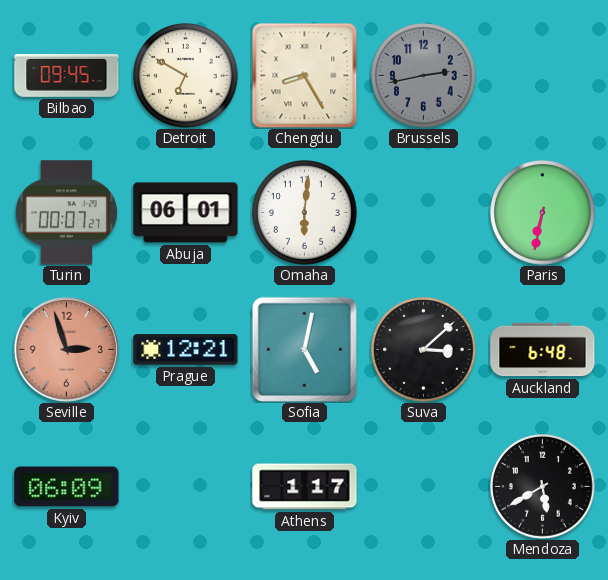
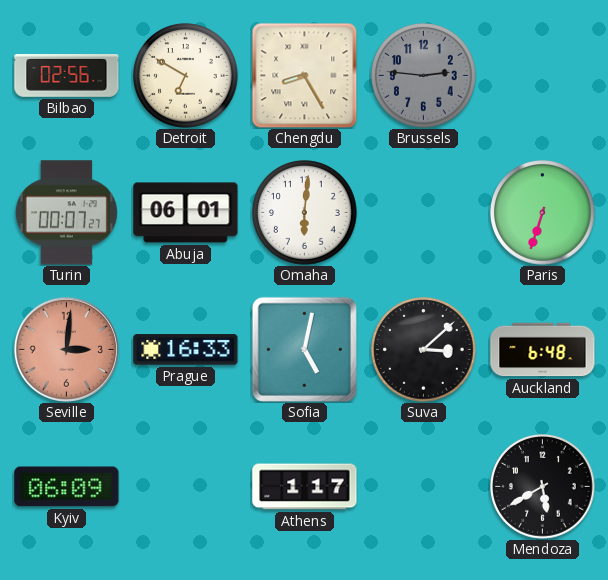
Bilbao: 09:45 -> 02:56
Brussels: 2:43 -> 2:46
Paris: 6:32 -> 6:33
Seville: 2:57 -> 3:01
Prague: 12:21 -> 16:33
